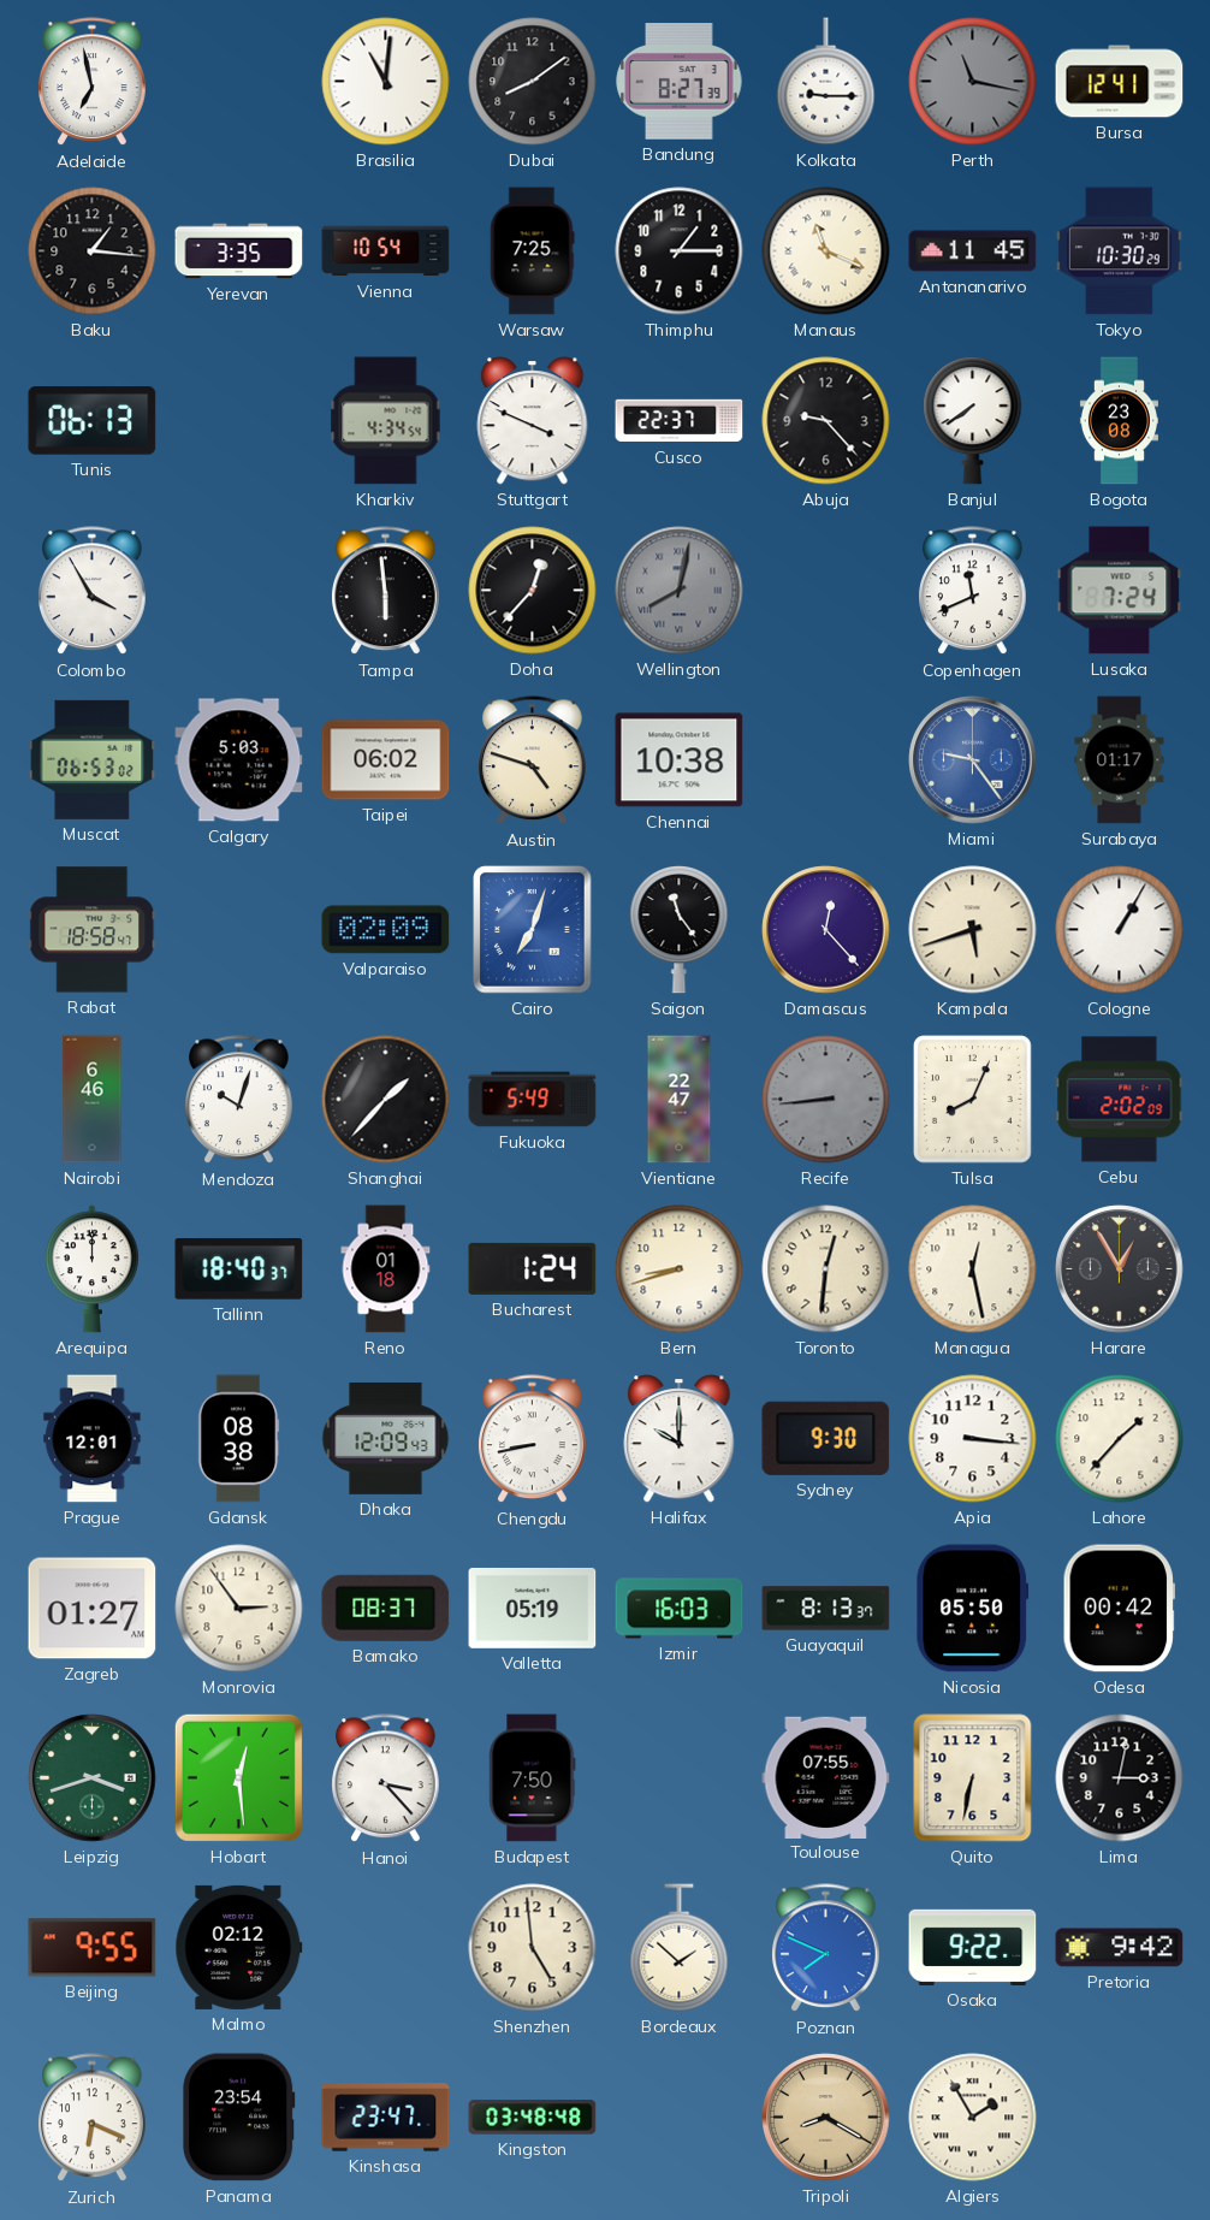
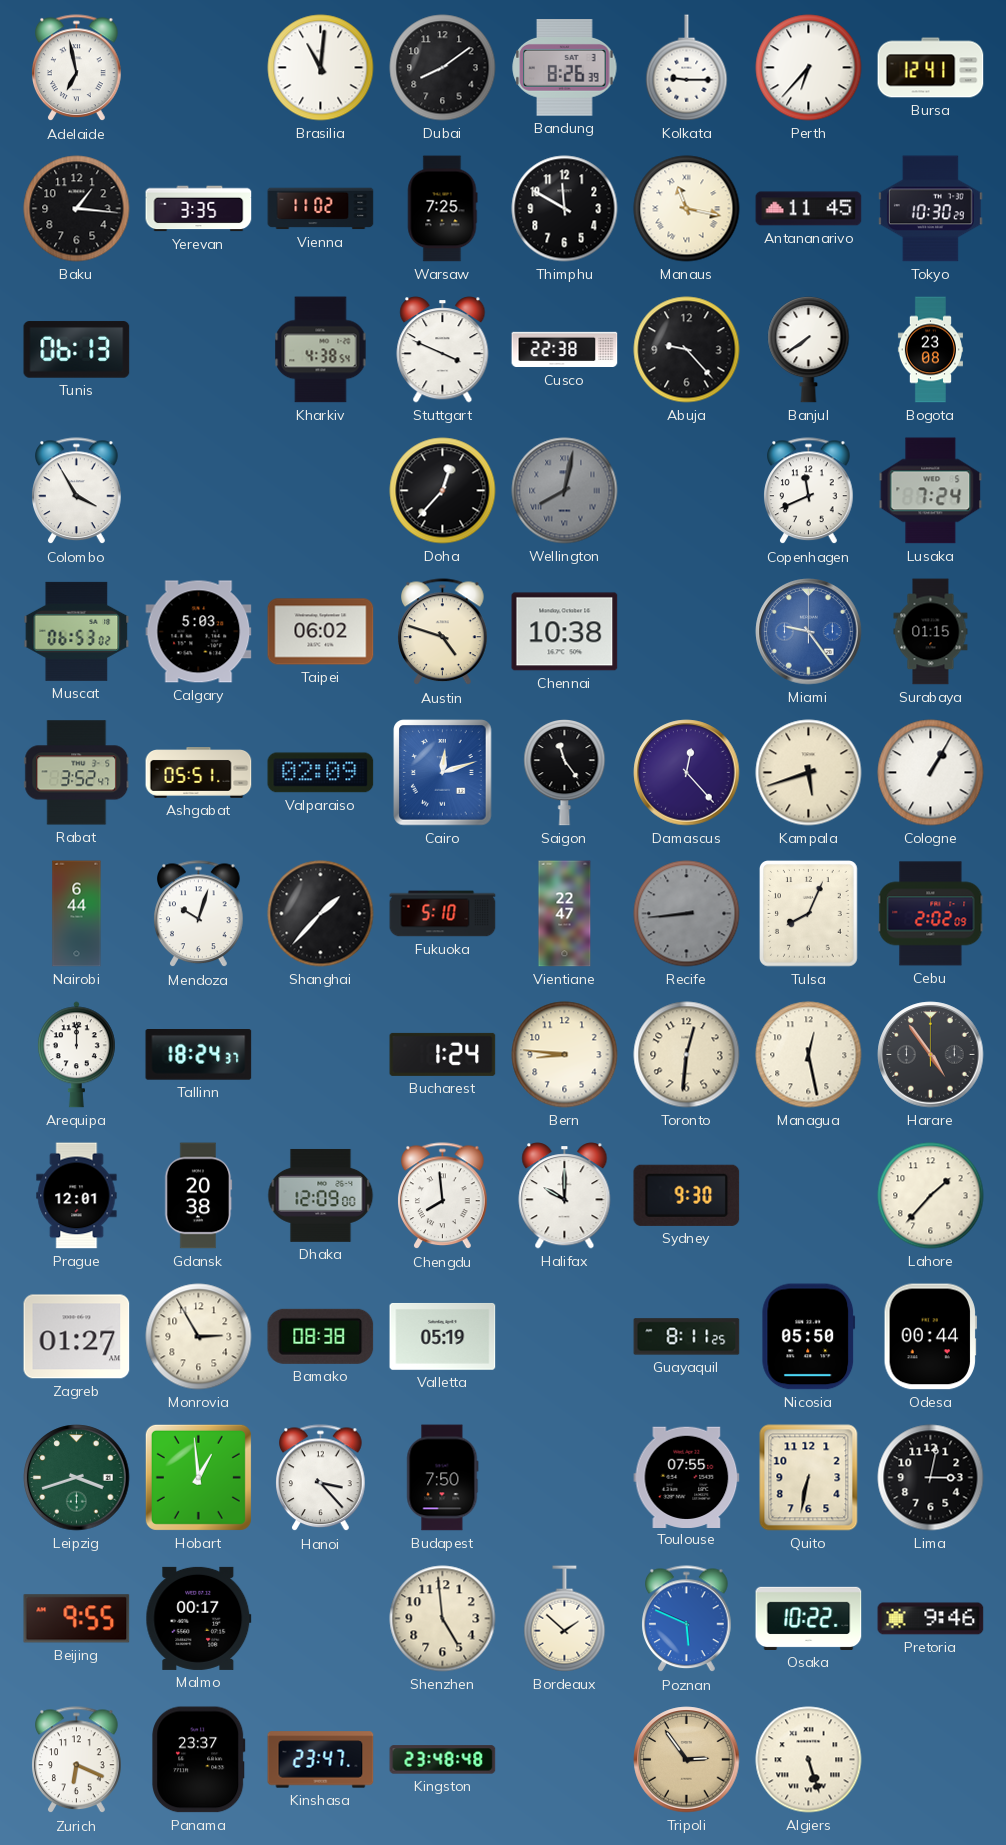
Bandung: 8:27 -> 8:26
Perth: 11:17 -> 6:37
Perth dial: grey -> white
Vienna: 10:54 -> 11:02
Thimphu: 1:15 -> 11:50
Manaus: 11:19 -> 11:17
Kharkiv: 4:34 -> 4:38
Cusco: 22:37 -> 22:38
Tampa: 5:59 -> none
Surabaya: 01:17 -> 01:15
Rabat: 18:58 -> 3:52
Ashgabat: none -> 05:51
Cairo: 7:03 -> 12:12
Nairobi: 6:46 -> 6:44
Fukuoka: 5:49 -> 5:10
Tallinn: 18:40 -> 18:24
Reno: 01:18 -> none
Bern: 8:42 -> 8:46
Harare: 12:55 -> 4:54
Gdansk: 08:38 -> 20:38
Dhaka: 12:09:43 -> 12:09:00
Chengdu: 8:43 -> 7:59
Apia: 3:16 -> none
Monrovia: 2:54 -> 2:55
Bamako: 08:37 -> 08:38
Izmir: 16:03 -> none
Guayaquil: 8:13 -> 8:11
Odesa: 00:42 -> 00:44
Hobart: 12:29 -> 12:59
Malmo: 02:12 -> 00:17
Poznan: 7:49 -> 5:49
Osaka: 9:22 -> 10:22
Pretoria: 9:42 -> 9:46
Panama: 23:54 -> 23:37
Kingston: 03:48 -> 23:48
Tripoli: 8:20 -> 2:54
Algiers: 1:55 -> 5:27
